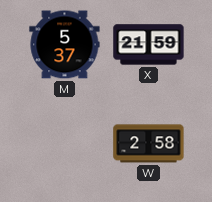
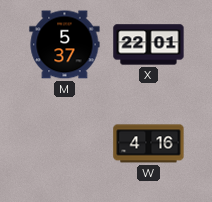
X: 21:59 -> 22:01
W: 2:58 -> 4:16
